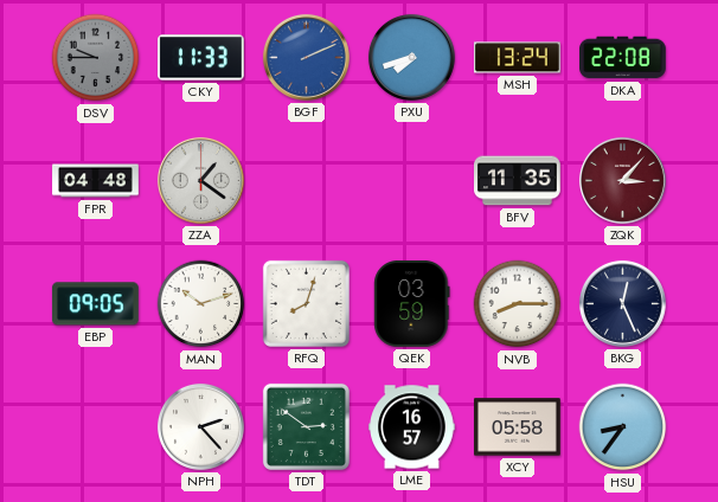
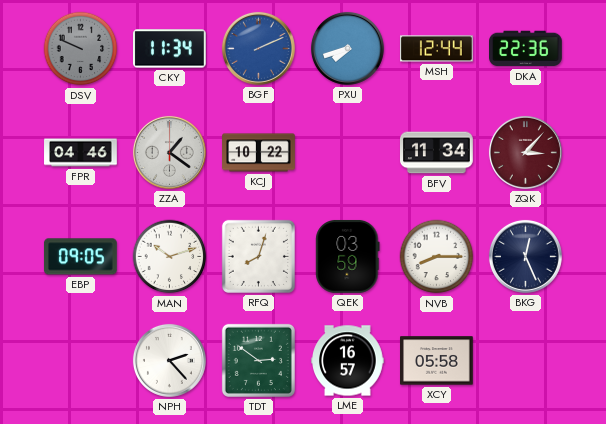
DSV: 9:45 -> 9:49
CKY: 11:33 -> 11:34
MSH: 13:24 -> 12:44
DKA: 22:08 -> 22:36
FPR: 04:48 -> 04:46
KCJ: none -> 10:22
BFV: 11:35 -> 11:34
HSU: 8:36 -> none
